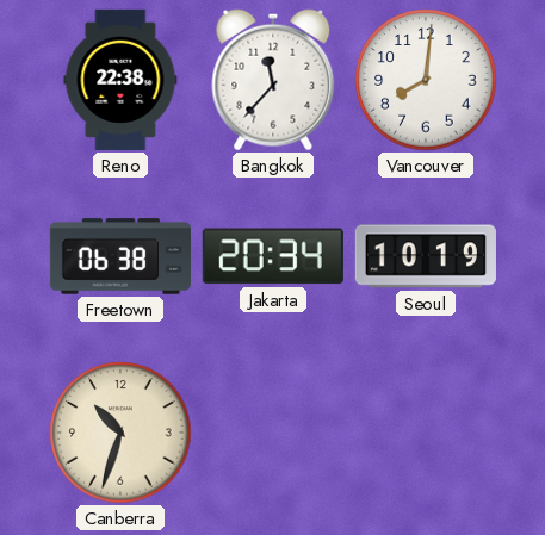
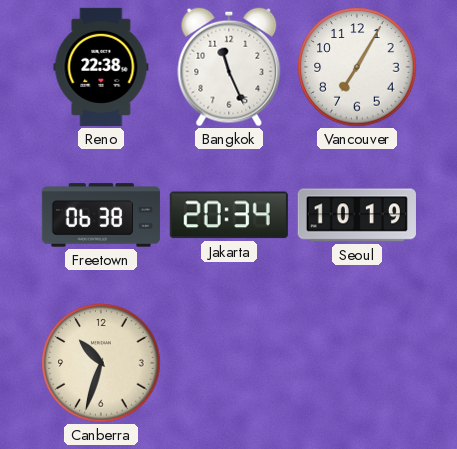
Bangkok: 11:37 -> 11:26
Vancouver: 8:01 -> 7:05
